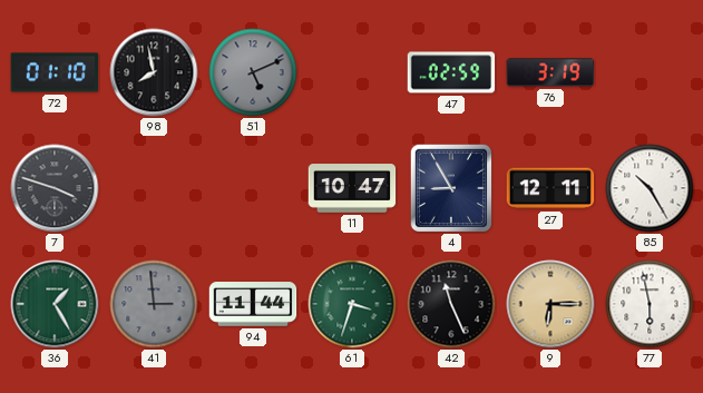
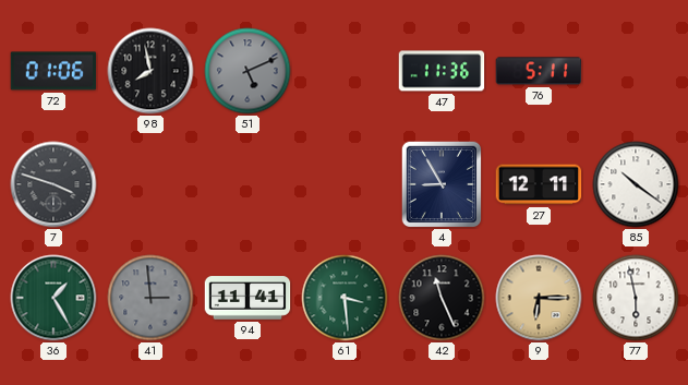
72: 01:10 -> 01:06
47: 02:59 -> 11:36
76: 3:19 -> 5:11
11: 10:47 -> none
85: 10:25 -> 10:21
94: 11:44 -> 11:41
61: 3:33 -> 3:29
